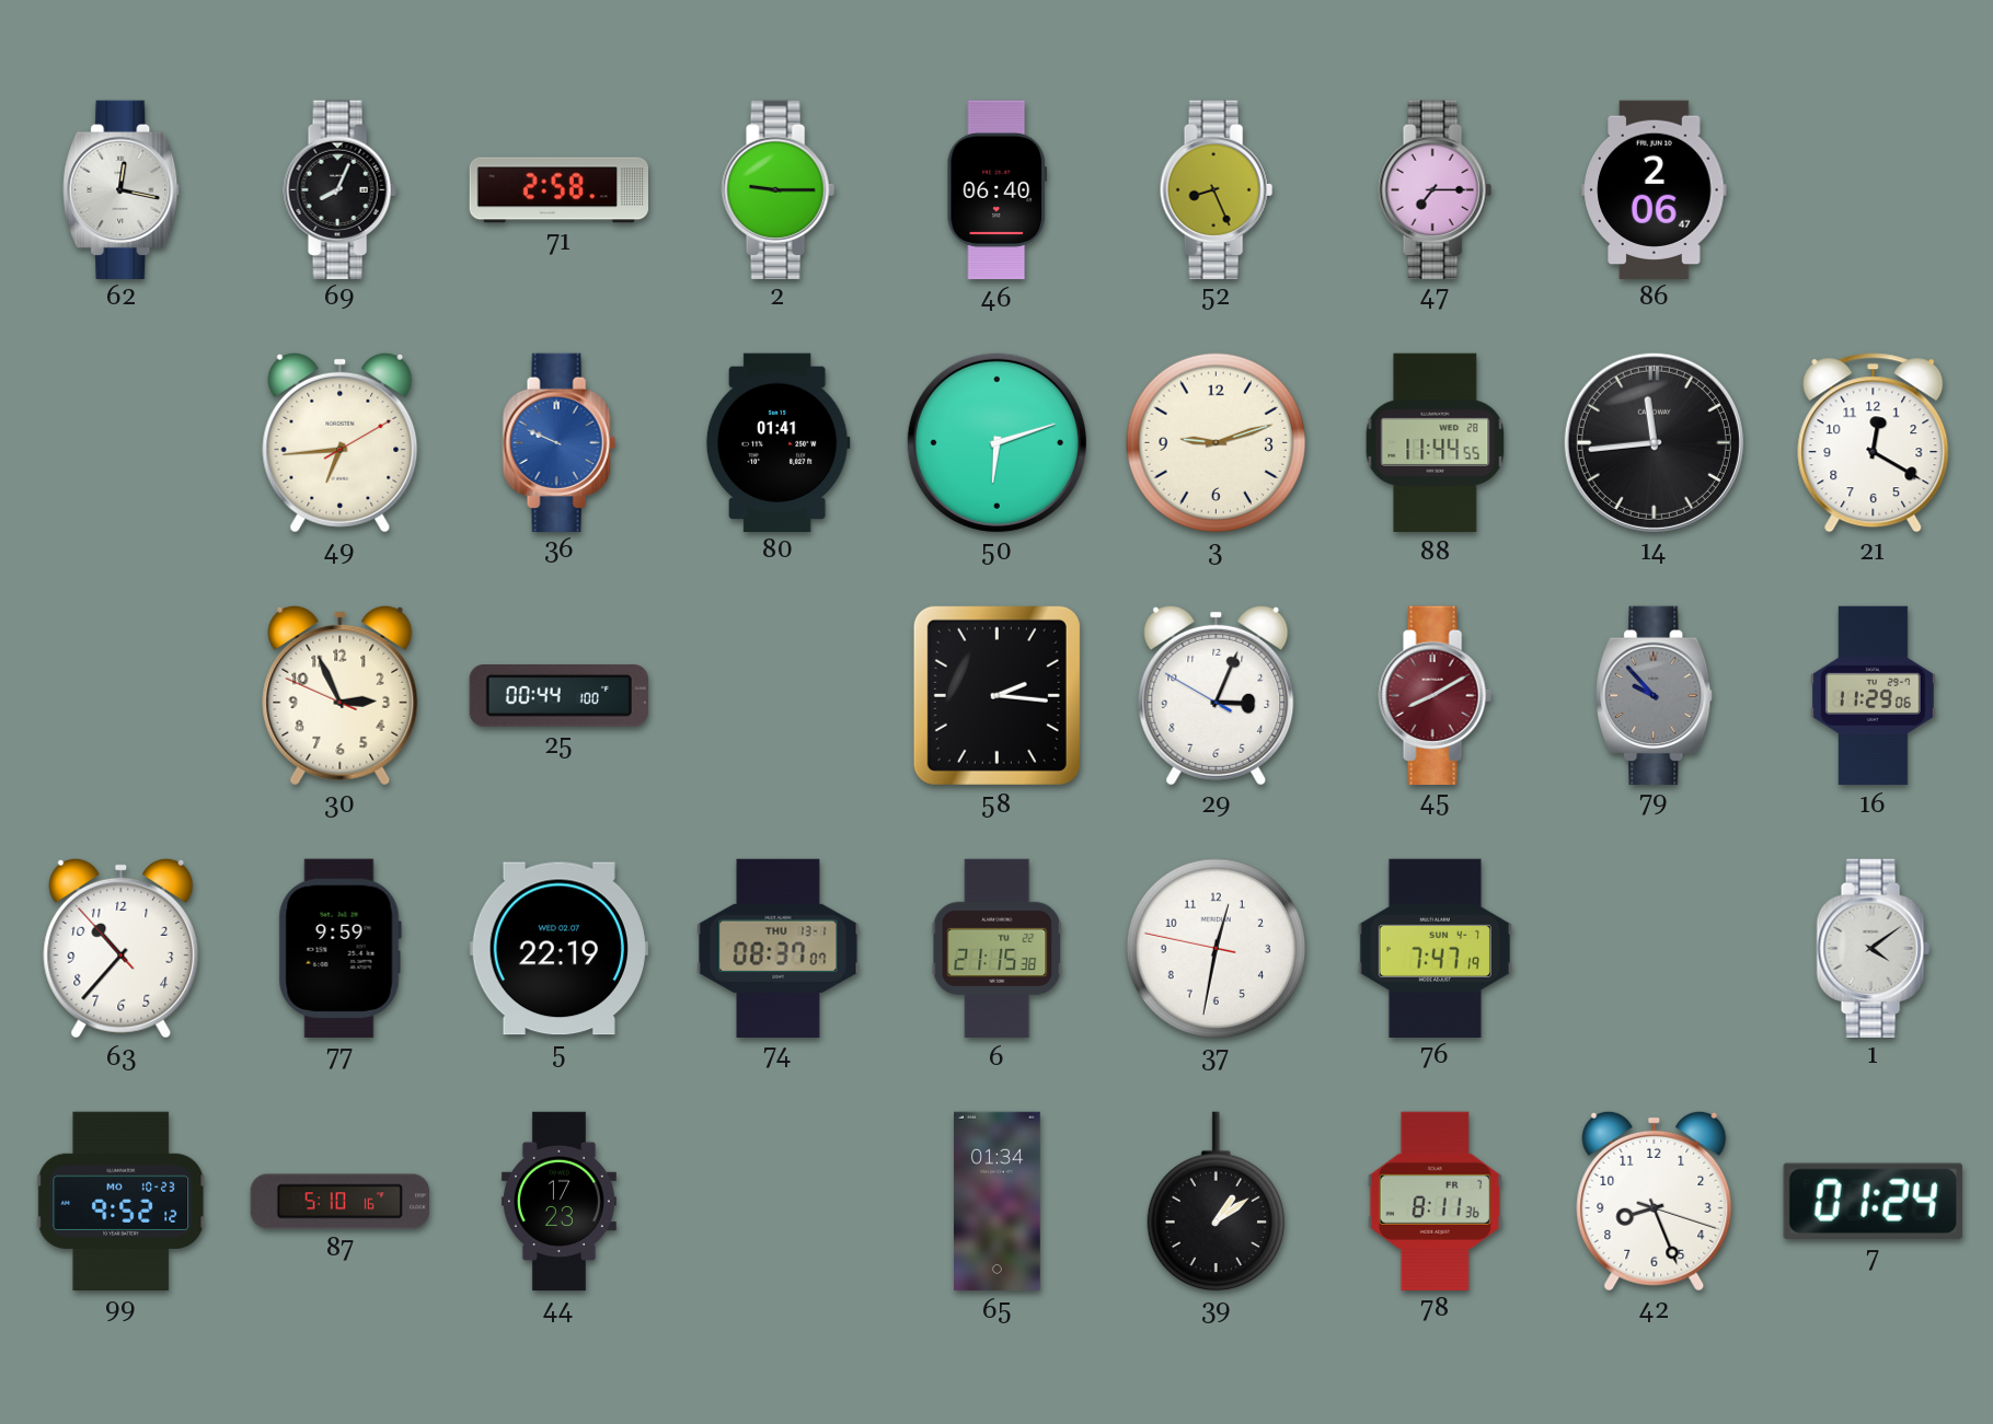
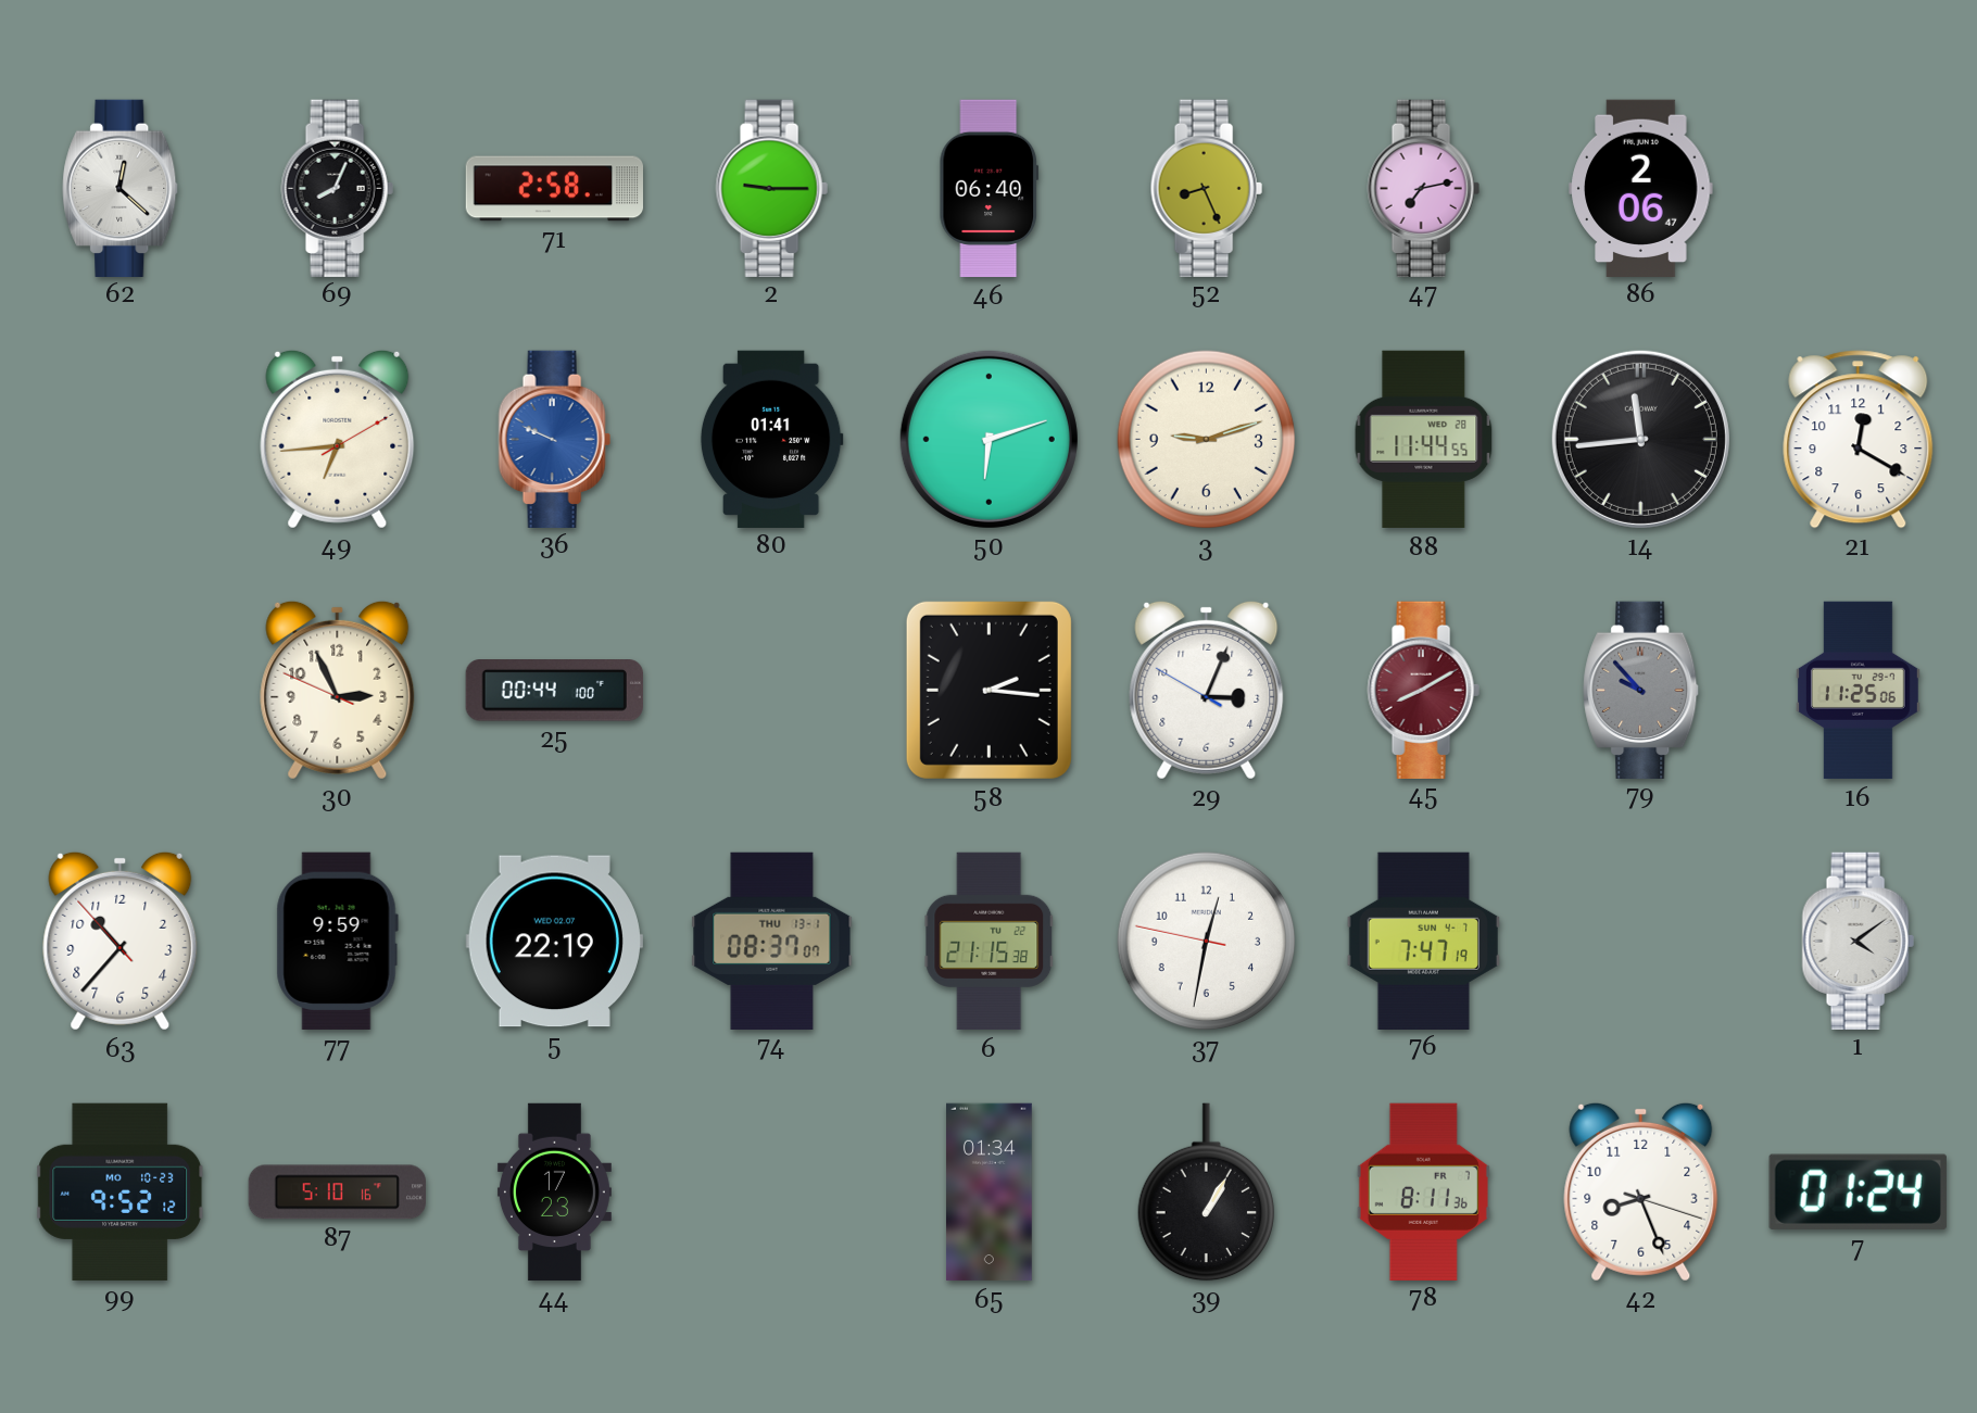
62: 12:17 -> 12:22
47: 7:15 -> 7:13
16: 11:29 -> 11:25
39: 1:09 -> 1:05
